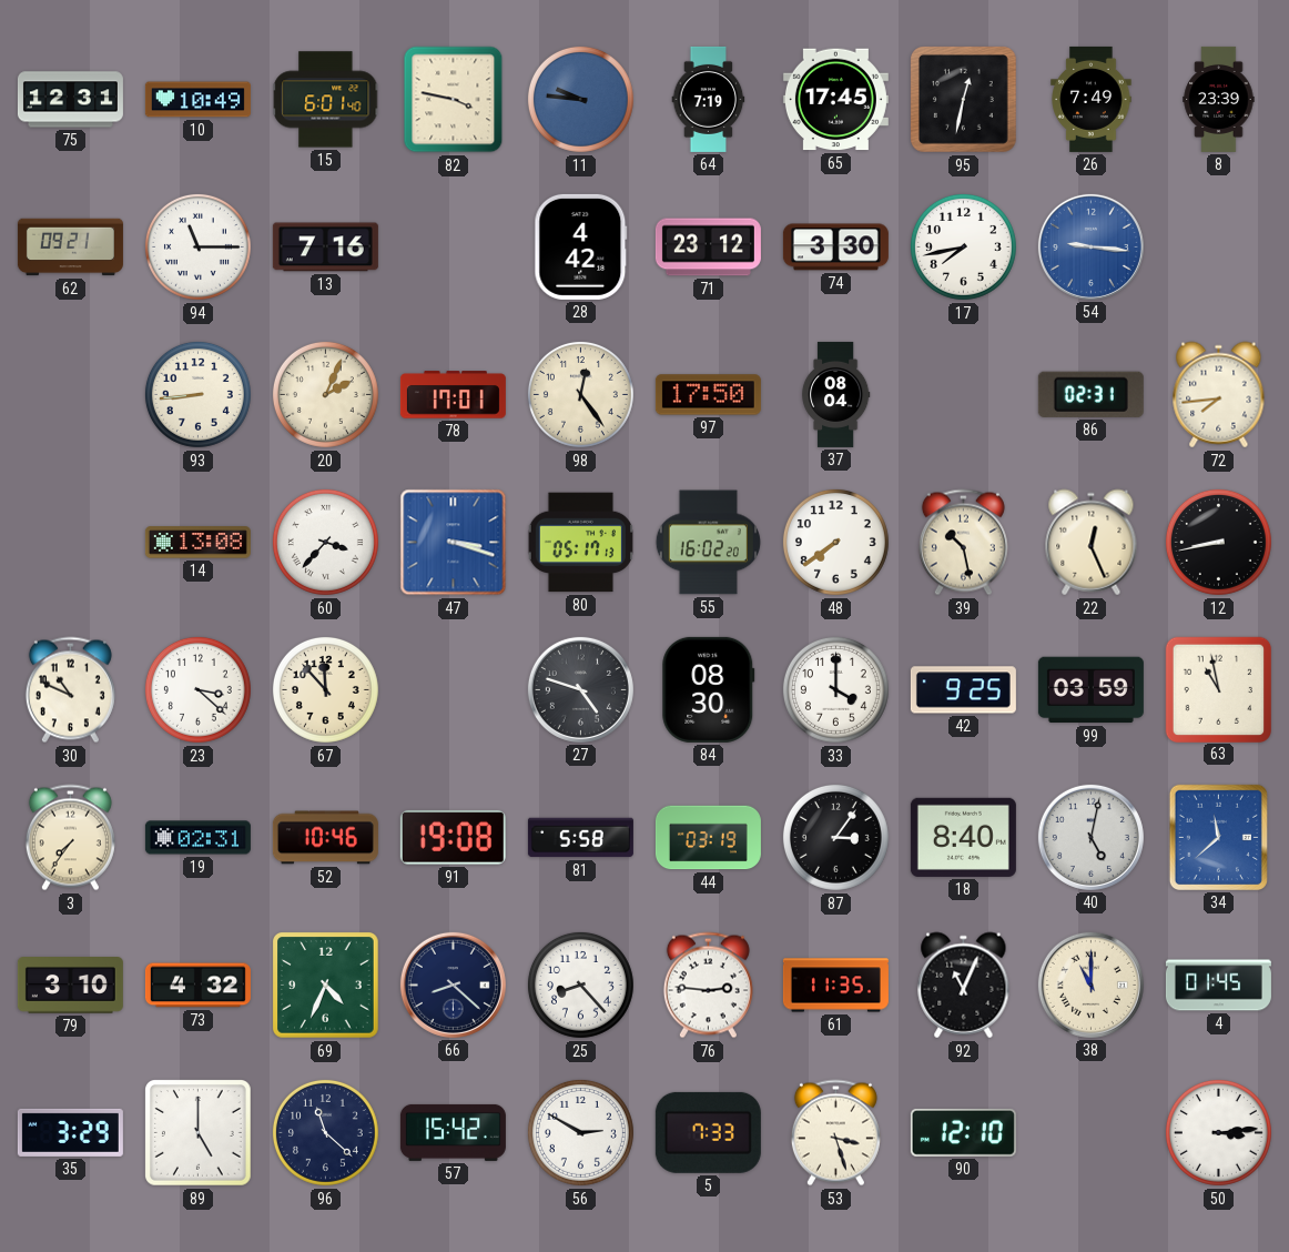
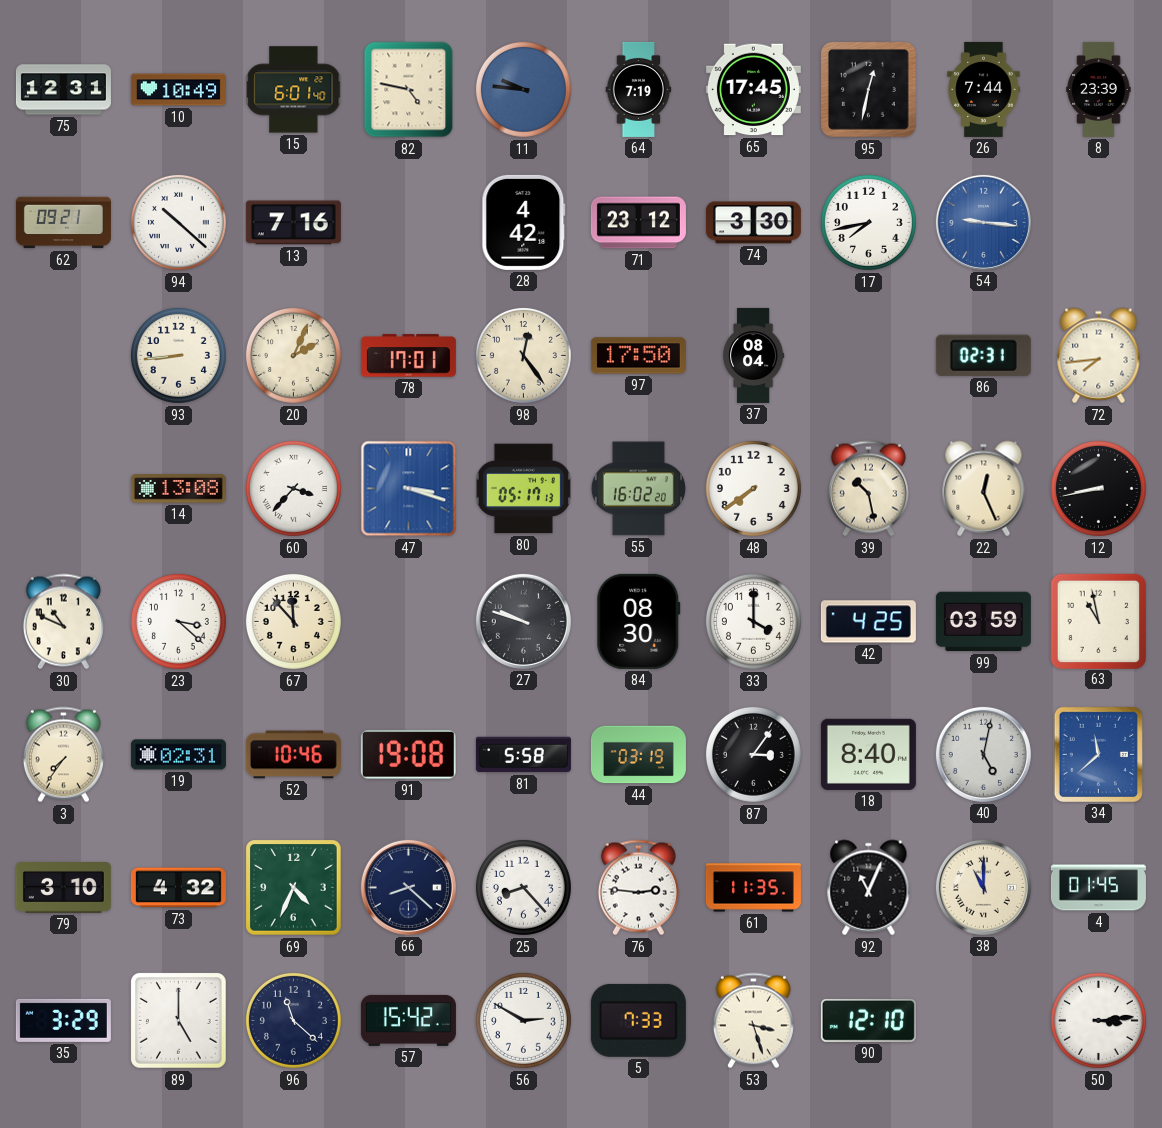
82: 3:47 -> 4:47
26: 7:49 -> 7:44
94: 11:15 -> 10:22
27: 4:48 -> 9:48
42: 9:25 -> 4:25
